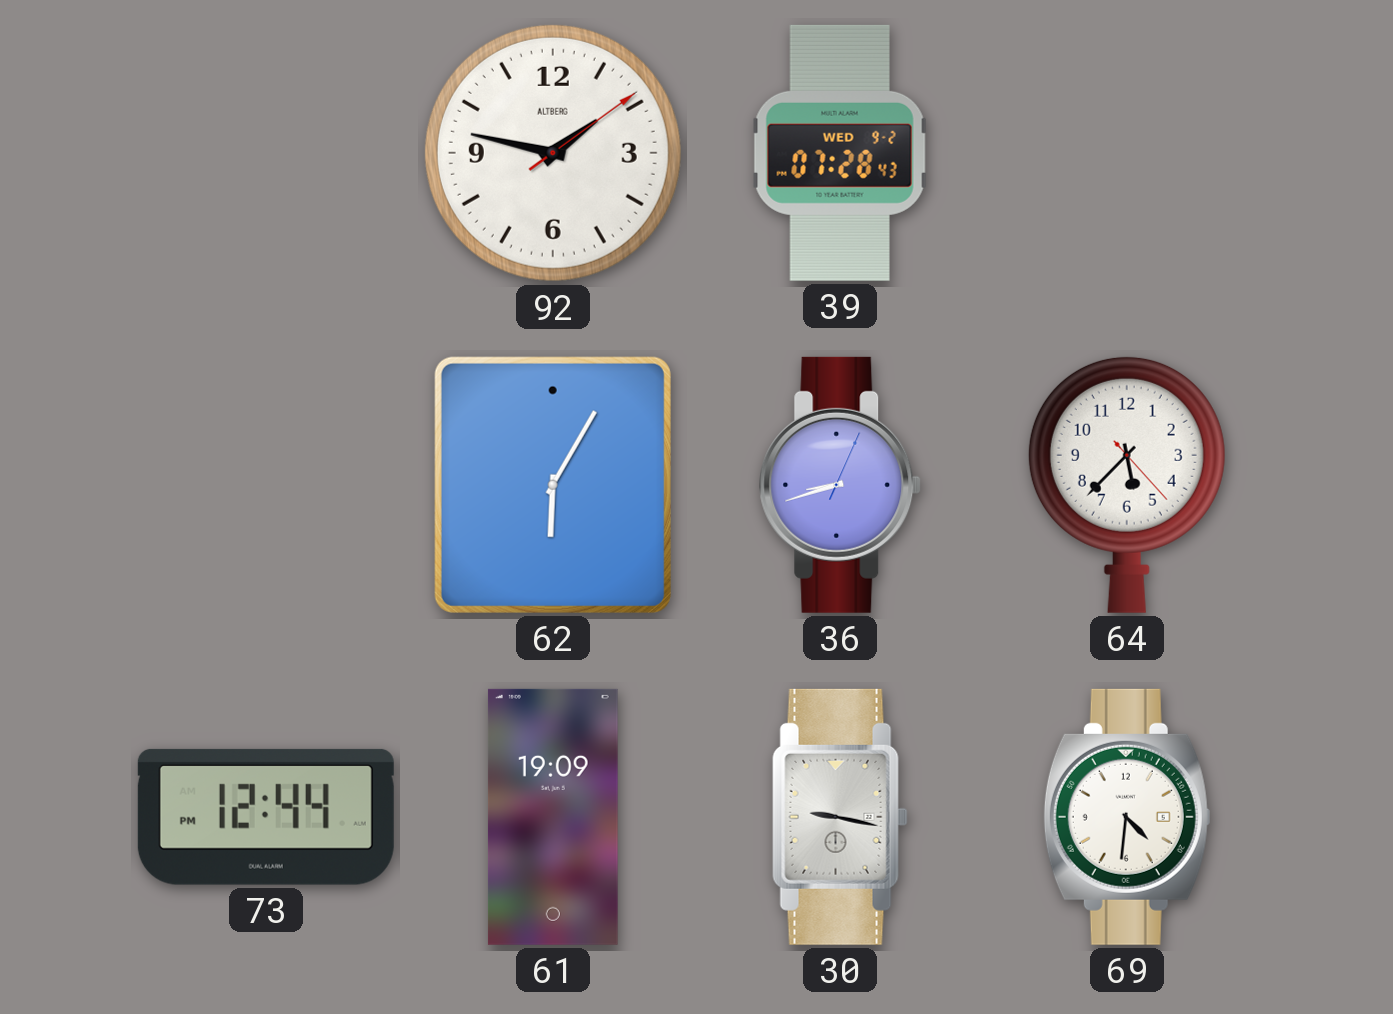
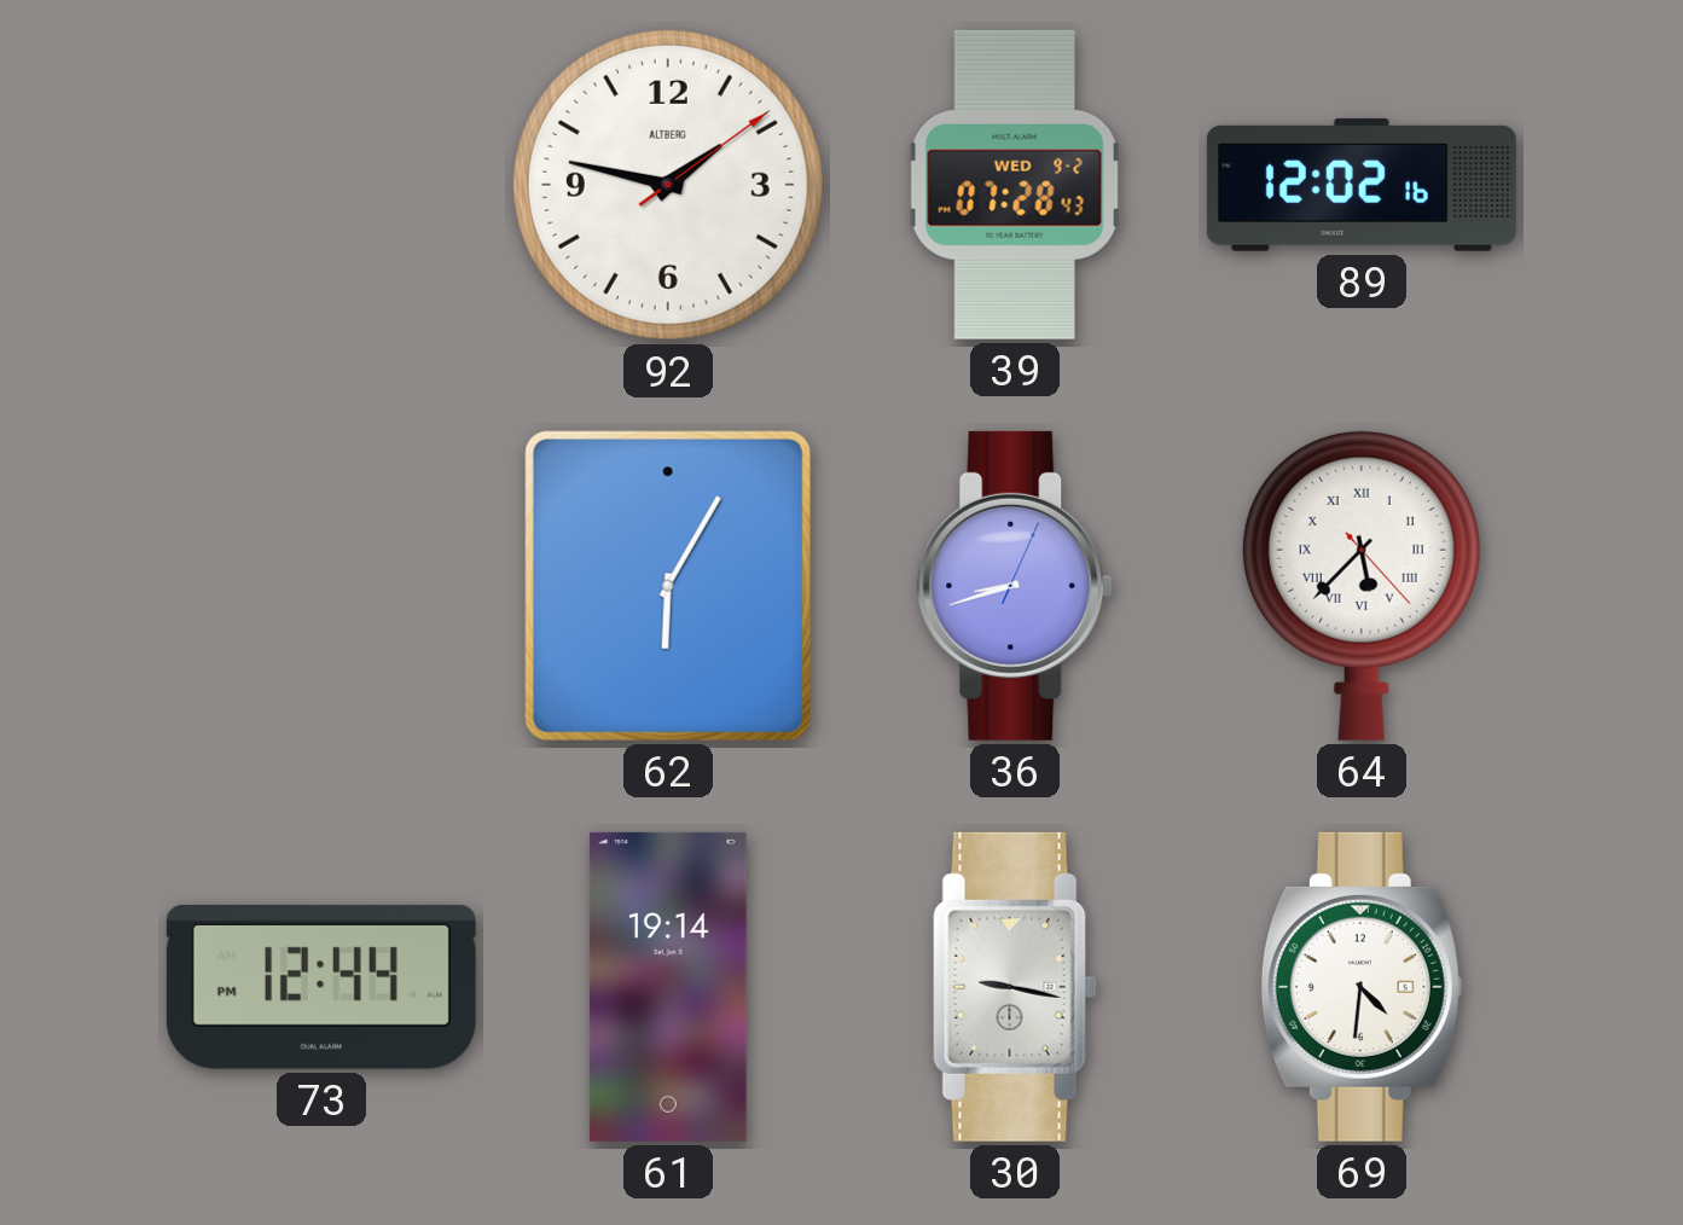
89: none -> 12:02
64 numerals: Arabic -> Roman
61: 19:09 -> 19:14
